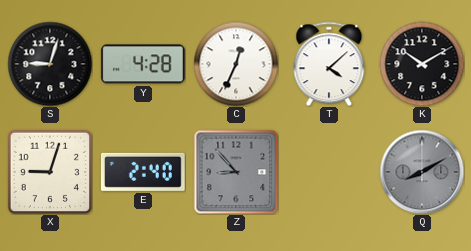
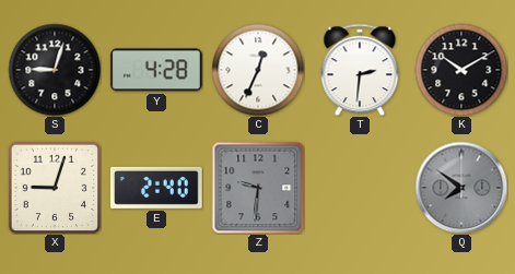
T: 4:08 -> 2:31
Z: 8:53 -> 9:31
Q: 8:10 -> 7:51
